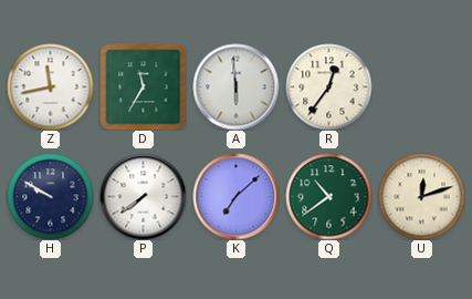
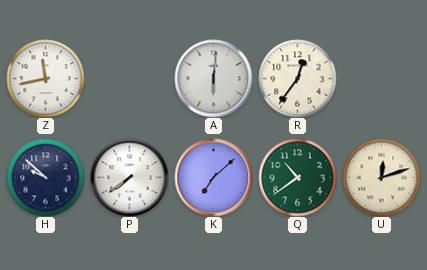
D: 11:35 -> none
A: 5:59 -> 6:01
H: 9:50 -> 9:52
